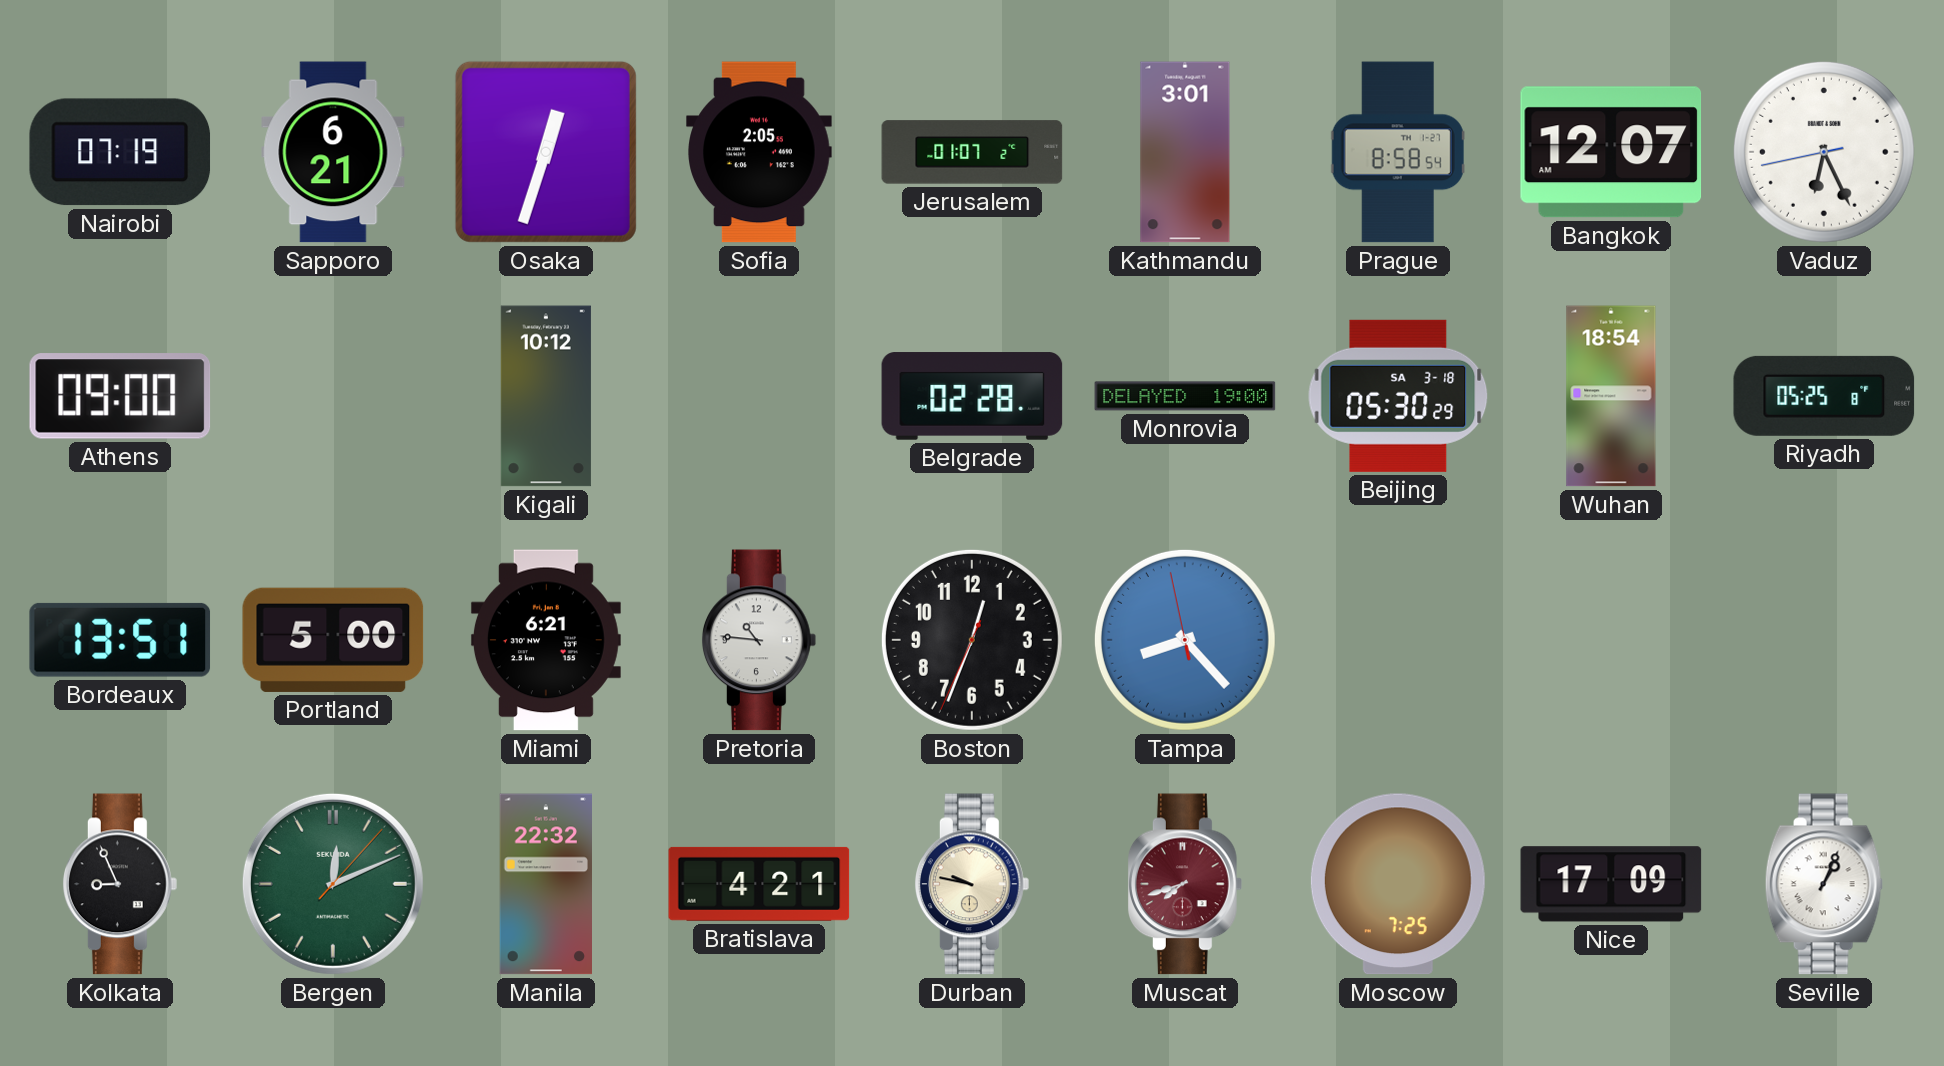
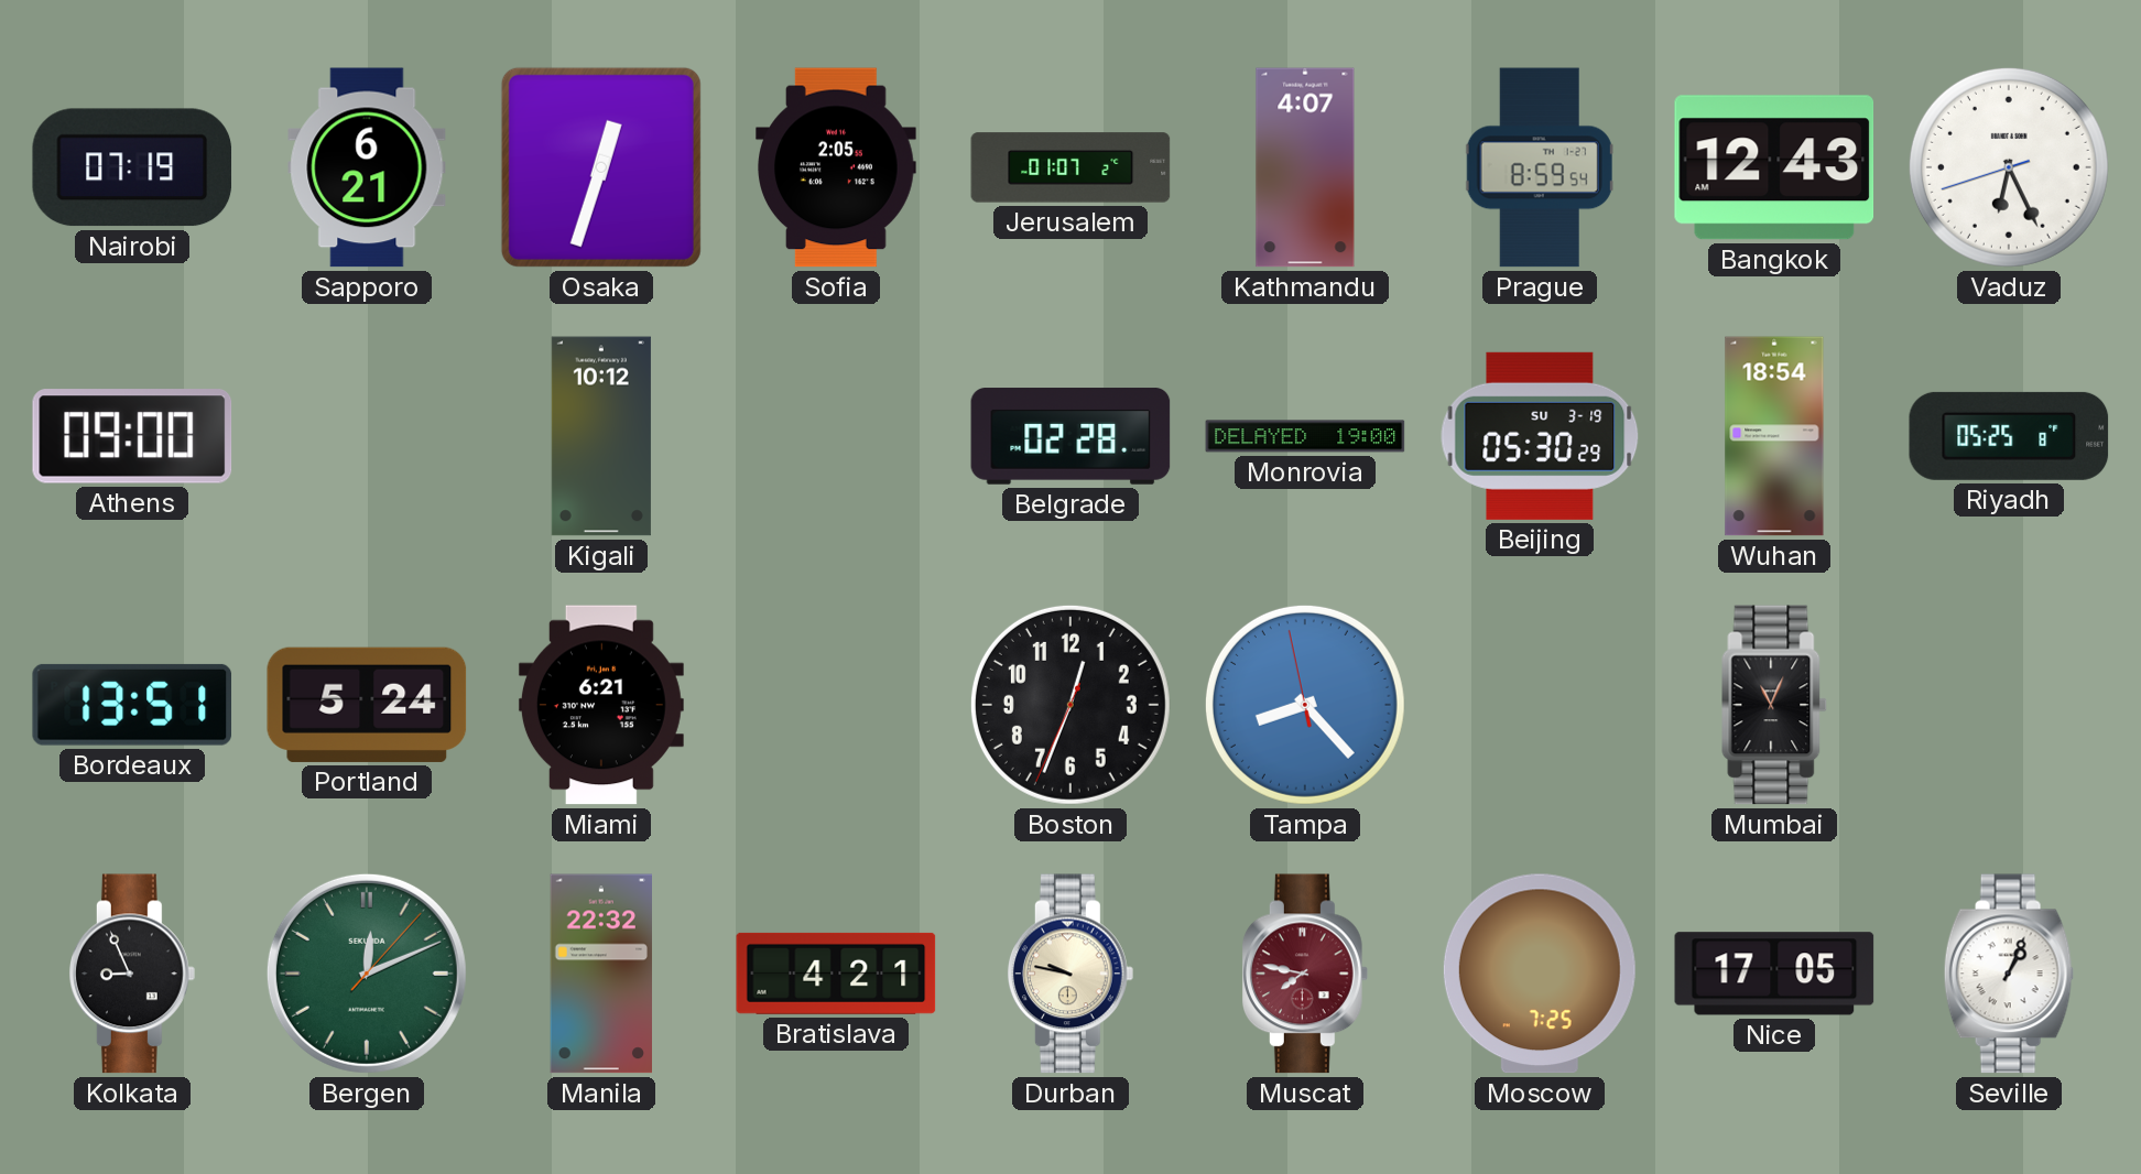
Kathmandu: 3:01 -> 4:07
Prague: 8:58 -> 8:59
Bangkok: 12:07 -> 12:43
Vaduz: 6:25:43 -> 6:25:42
Beijing date: SA 3-18 -> SU 3-19
Portland: 5:00 -> 5:24
Pretoria: 10:46 -> none
Mumbai: none -> 11:04
Muscat: 7:42 -> 7:47
Nice: 17:09 -> 17:05
